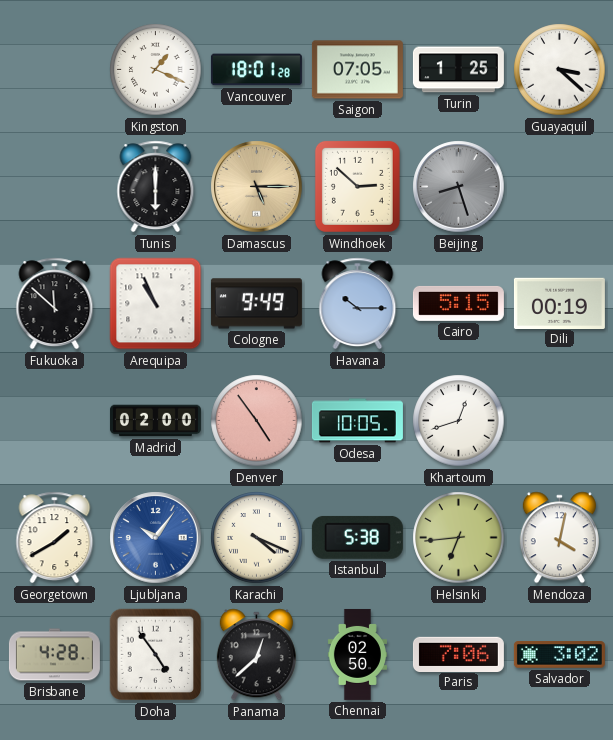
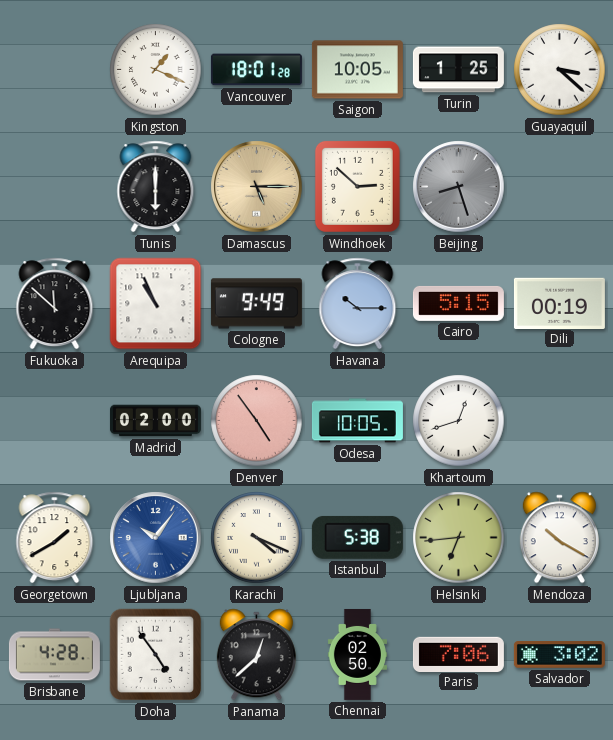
Saigon: 07:05 -> 10:05
Mendoza: 4:02 -> 10:20
